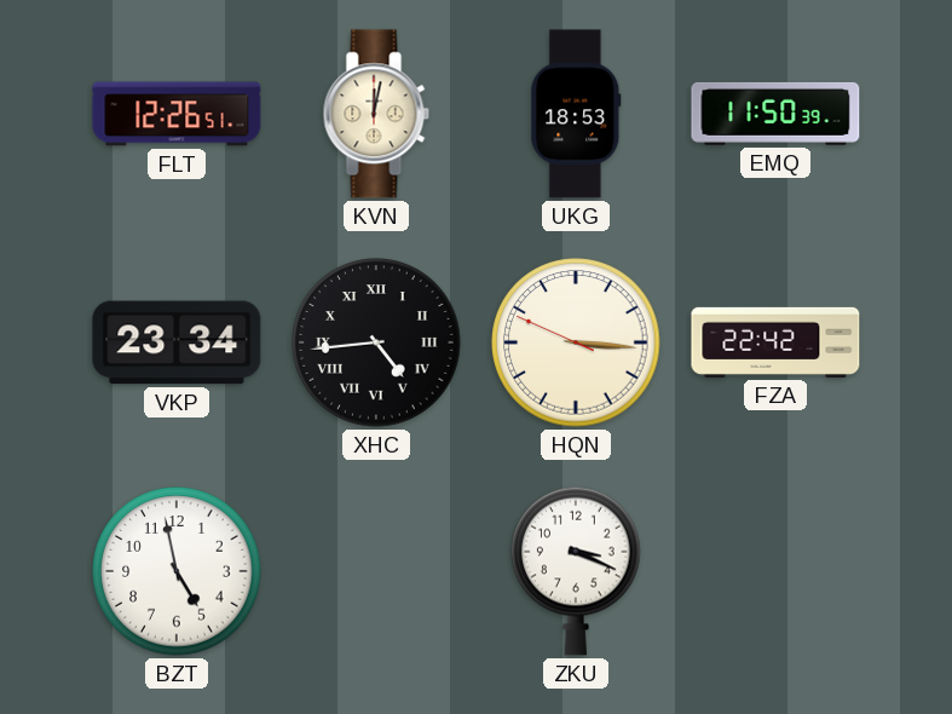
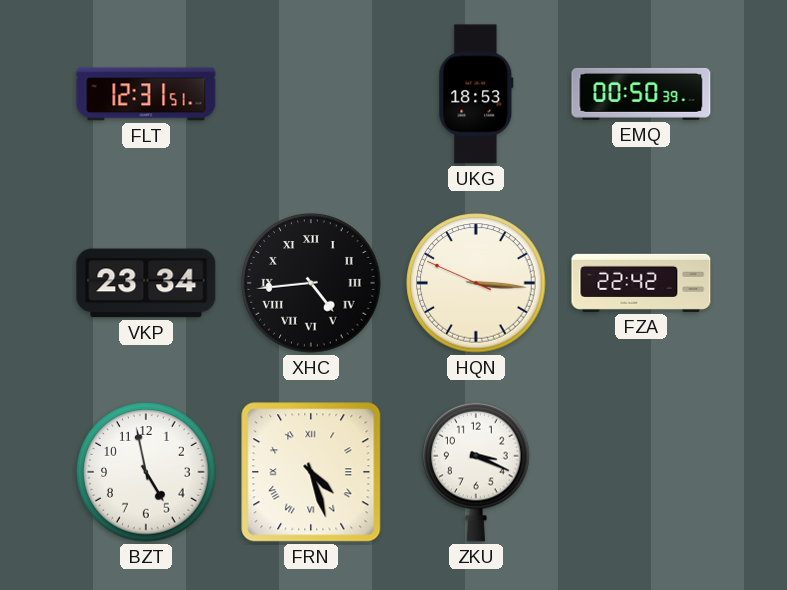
FLT: 12:26 -> 12:31
KVN: 12:02 -> none
EMQ: 11:50 -> 00:50
FRN: none -> 4:27
